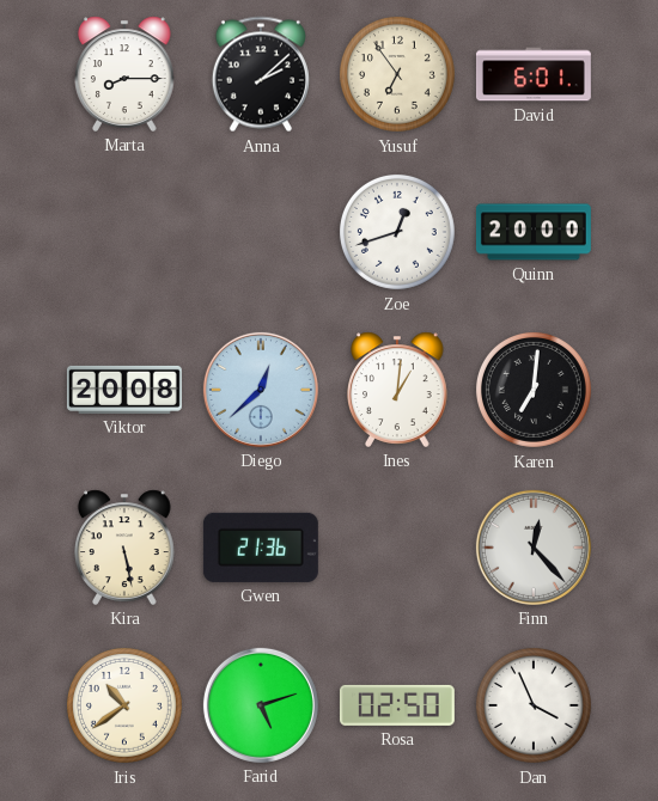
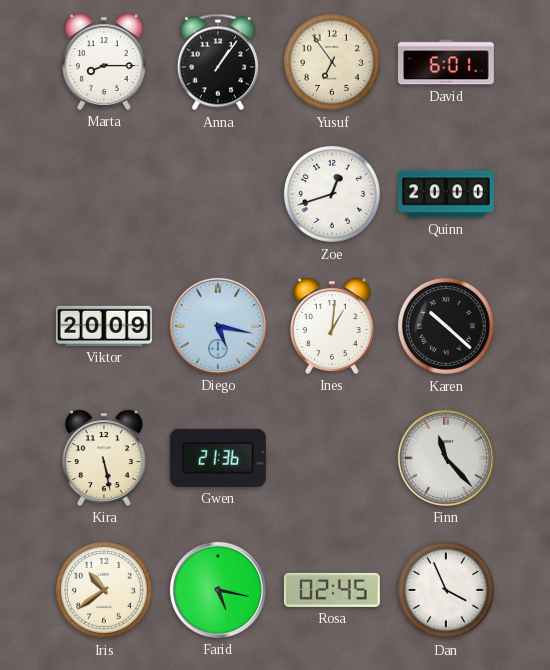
Anna: 2:08 -> 1:06
Viktor: 20:08 -> 20:09
Diego: 12:38 -> 5:17
Karen: 7:01 -> 10:22
Finn: 12:23 -> 11:23
Farid: 5:12 -> 5:17
Rosa: 02:50 -> 02:45
